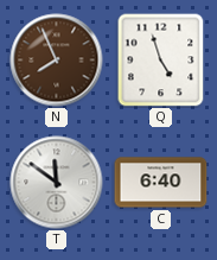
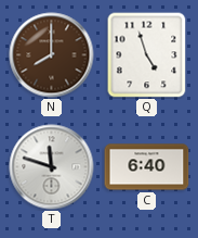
N: 7:56 -> 8:00
T: 11:51 -> 11:48
